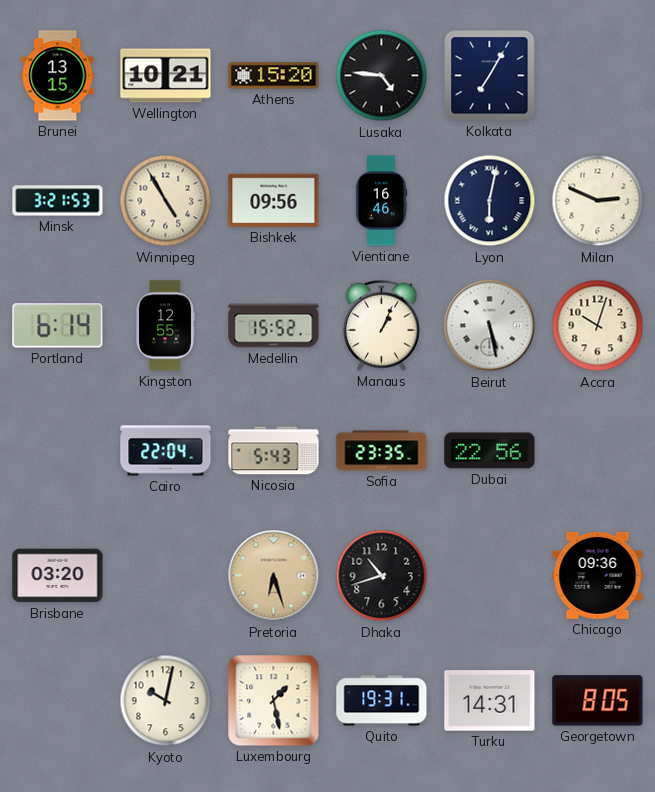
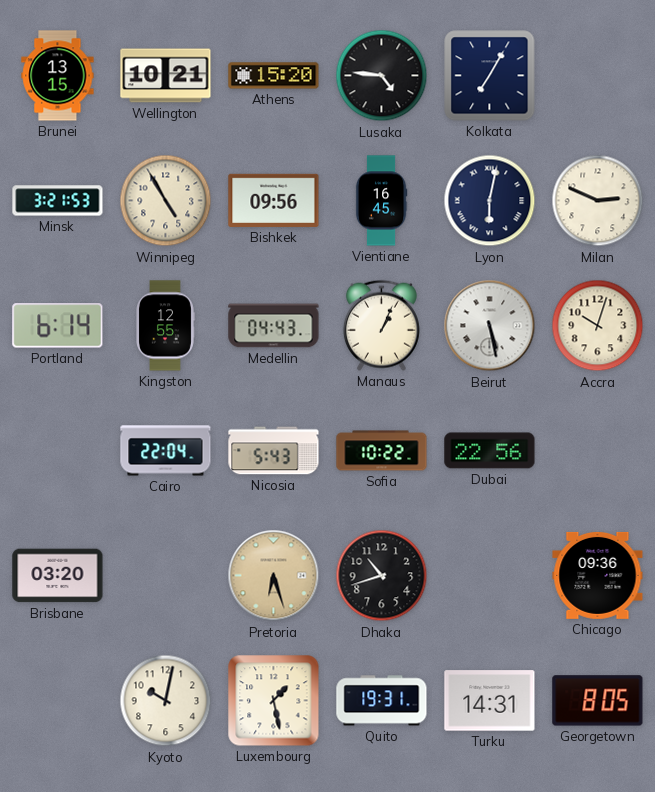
Vientiane: 16:46 -> 16:45
Medellin: 15:52 -> 04:43
Sofia: 23:35 -> 10:22
